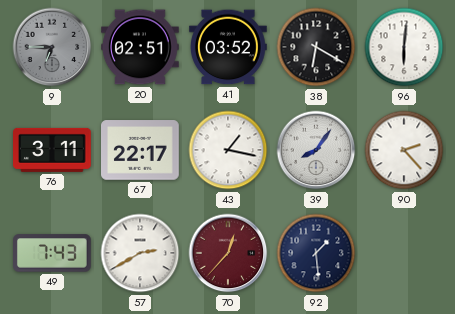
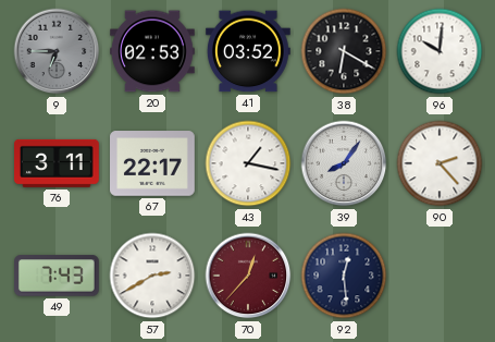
20: 02:51 -> 02:53
96: 6:01 -> 10:01
92: 1:29 -> 12:29
